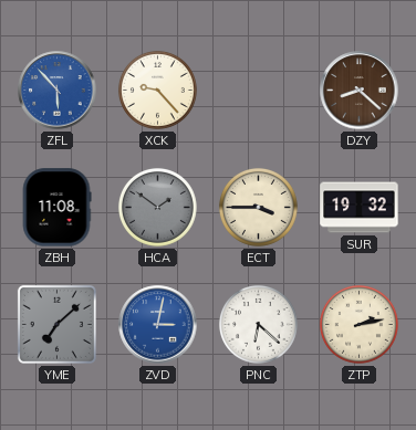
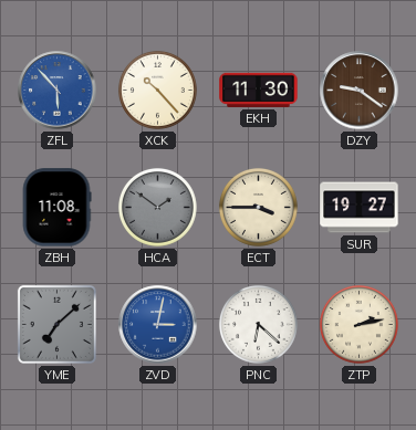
XCK: 9:23 -> 10:23
EKH: none -> 11:30
DZY: 8:22 -> 9:21
SUR: 19:32 -> 19:27
